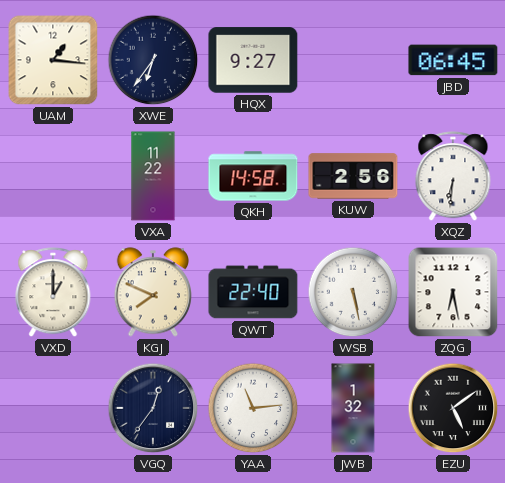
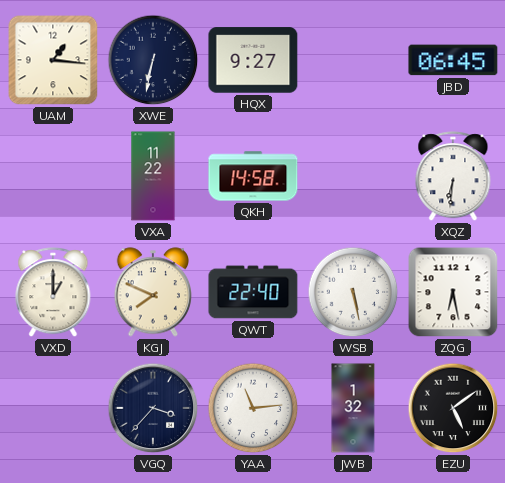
XWE: 6:36 -> 6:32
KUW: 2:56 -> none
VGQ: 12:36 -> 3:37
